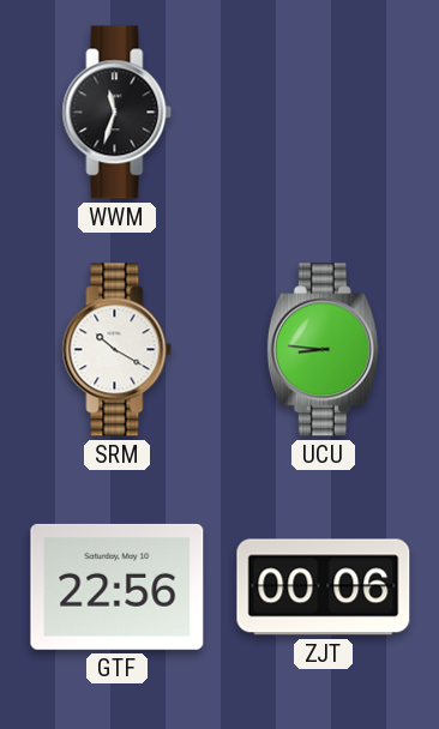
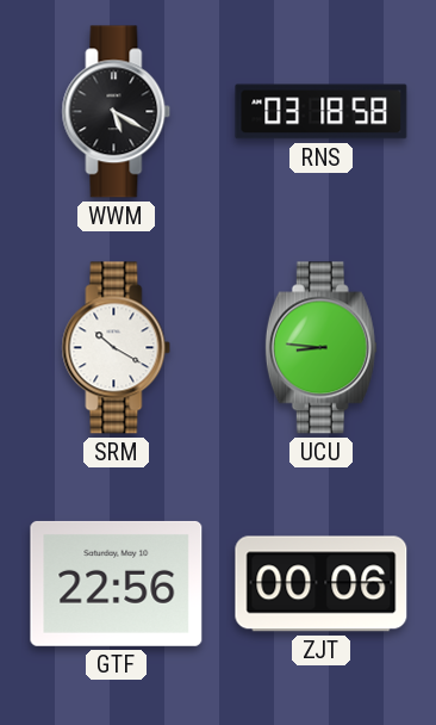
WWM: 11:33 -> 5:20
RNS: none -> 03:18
